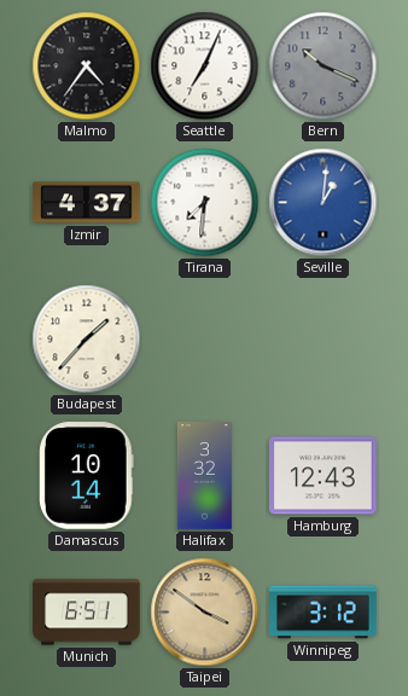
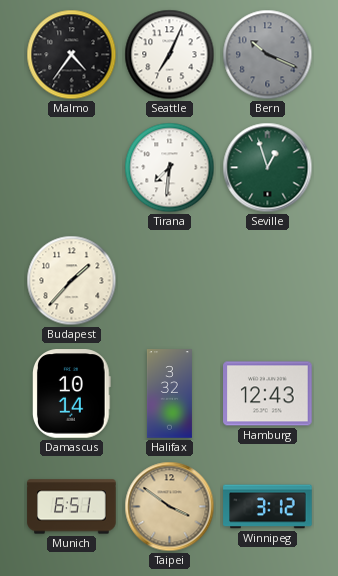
Izmir: 4:37 -> none
Seville: 1:01 -> 12:57
Seville dial: blue -> green
